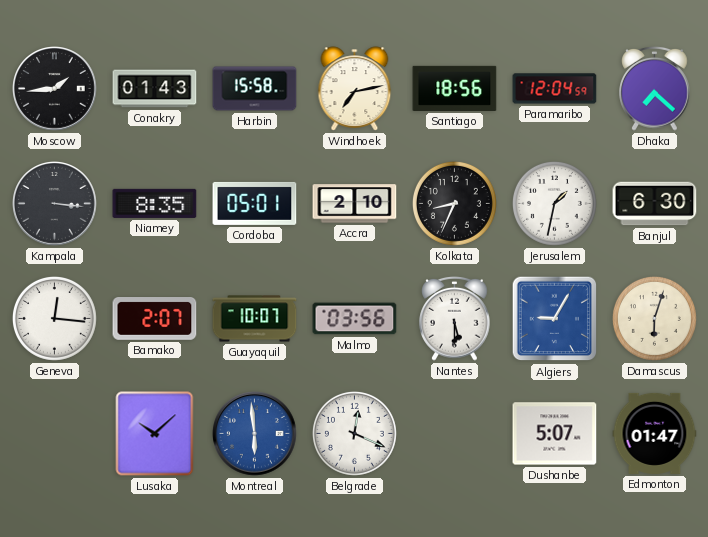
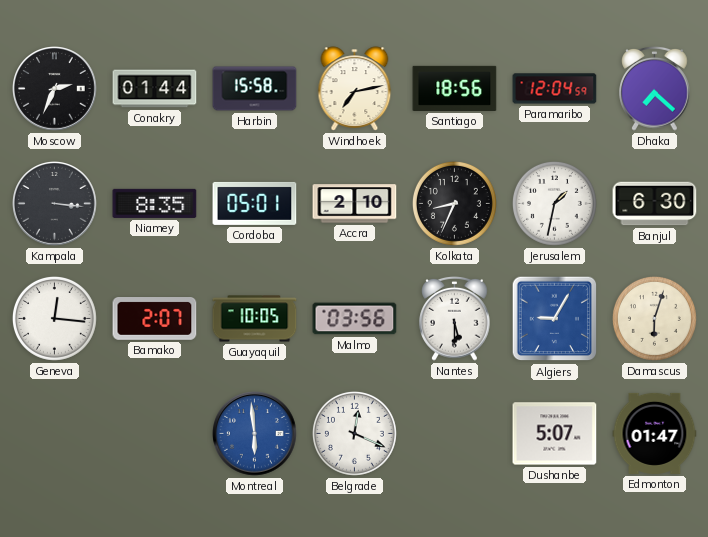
Moscow: 1:44 -> 2:34
Conakry: 01:43 -> 01:44
Guayaquil: 10:07 -> 10:05
Lusaka: 10:08 -> none
